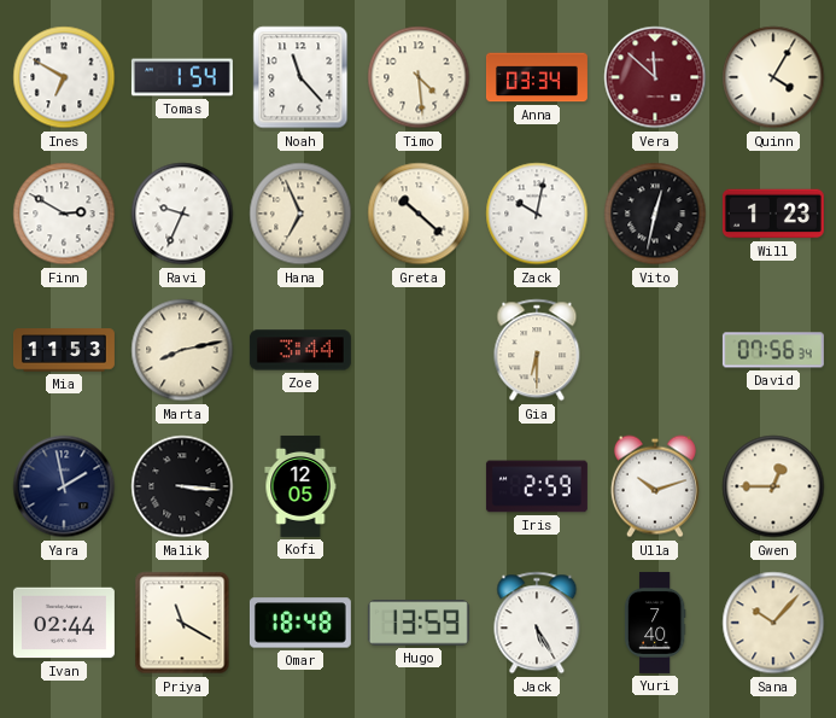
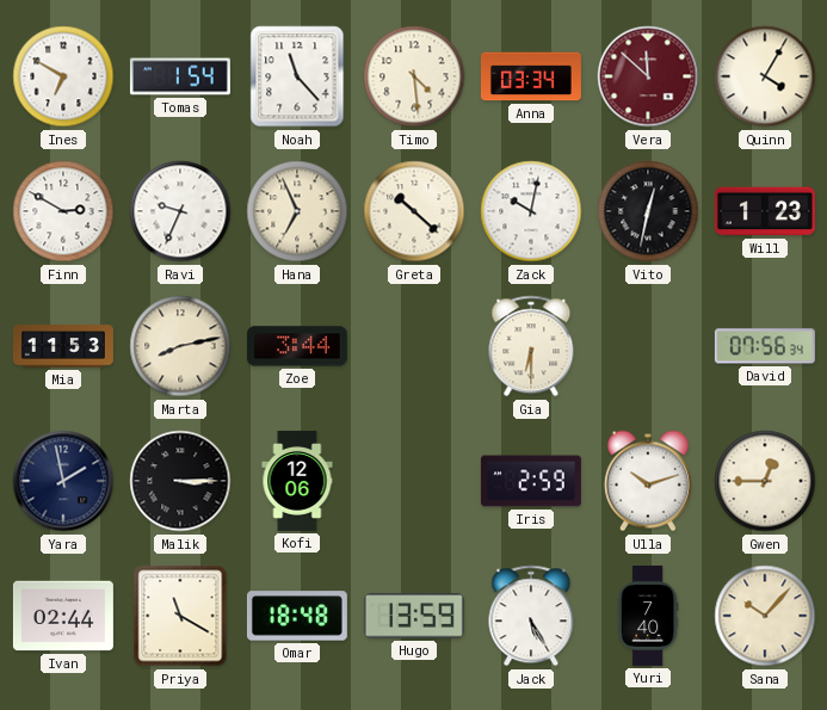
Malik: 3:16 -> 3:15
Kofi: 12:05 -> 12:06
